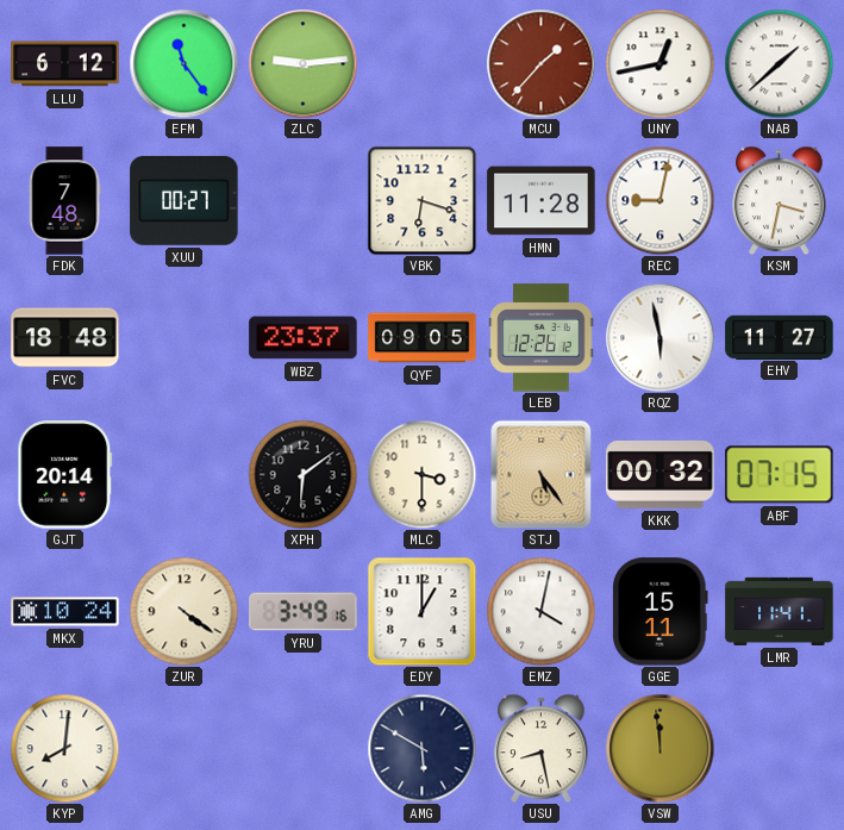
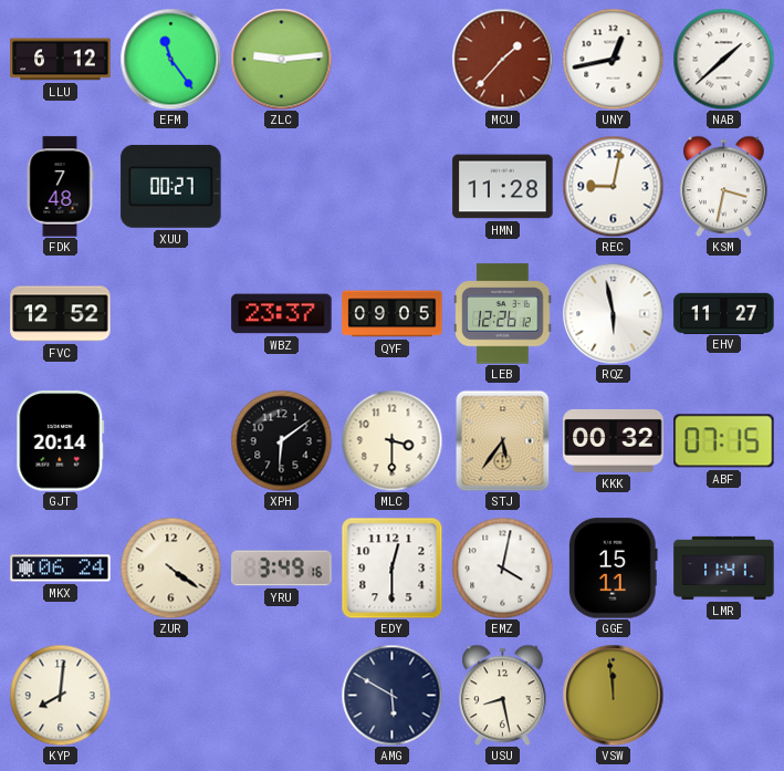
VBK: 6:18 -> none
FVC: 18:48 -> 12:52
STJ: 5:24 -> 5:36
MKX: 10:24 -> 06:24
EDY: 1:00 -> 12:30
